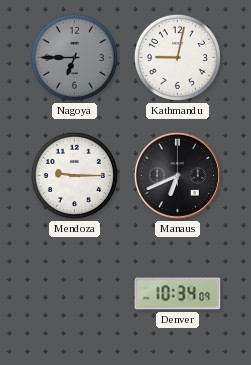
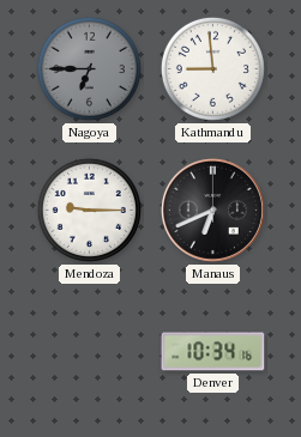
Kathmandu: 9:02 -> 8:59
Denver: 10:34:09 -> 10:34:16
